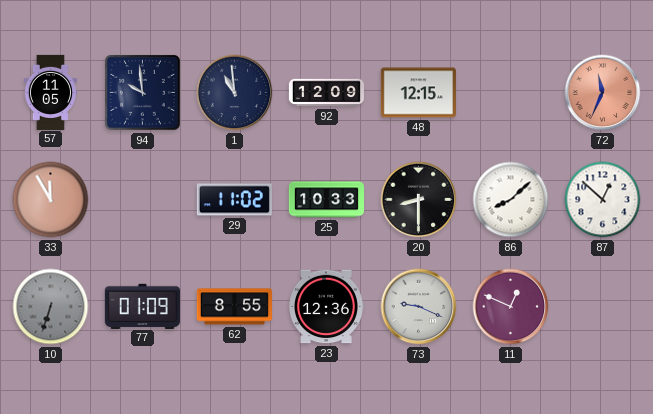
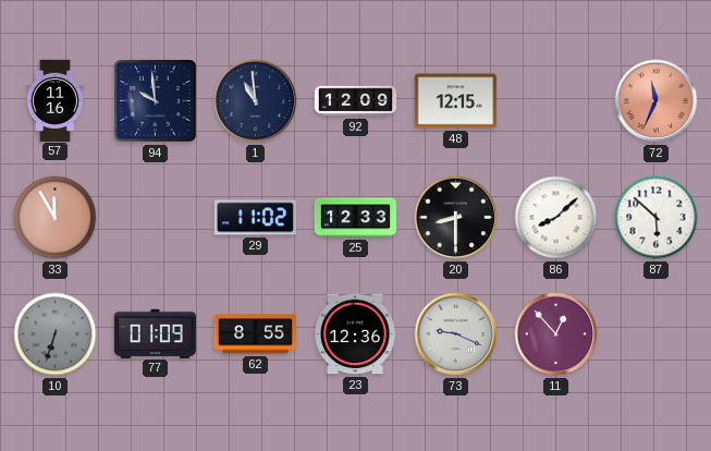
57: 11:05 -> 11:16
25: 10:33 -> 12:33
87: 12:52 -> 5:52
11: 12:49 -> 12:53
